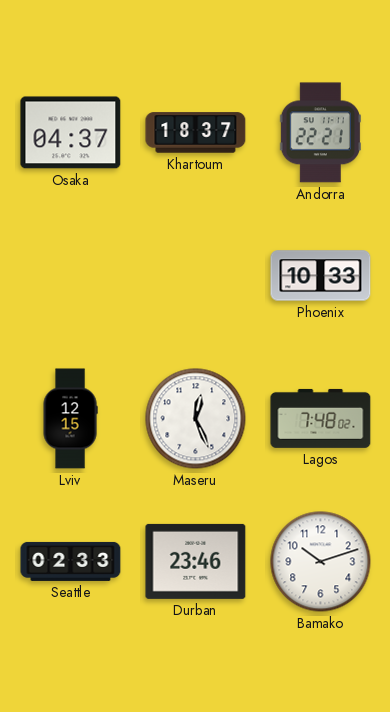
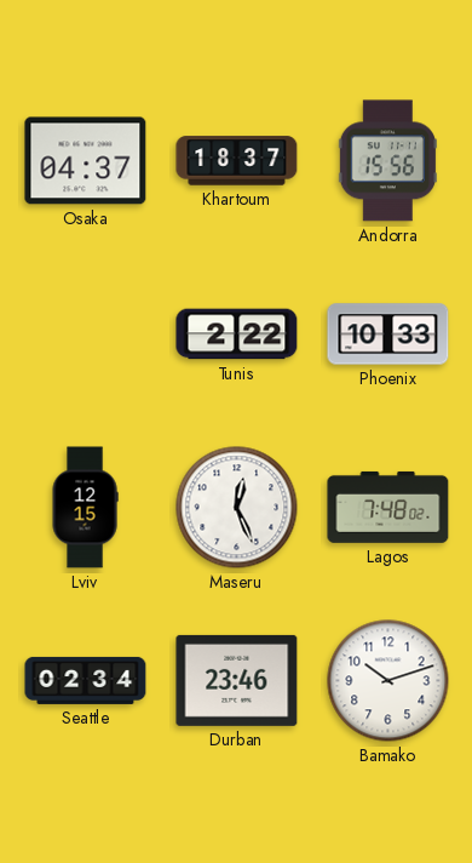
Andorra: 22:21 -> 15:56
Tunis: none -> 2:22
Seattle: 02:33 -> 02:34
